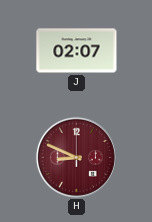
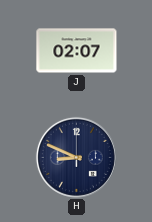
H dial: burgundy -> navy
